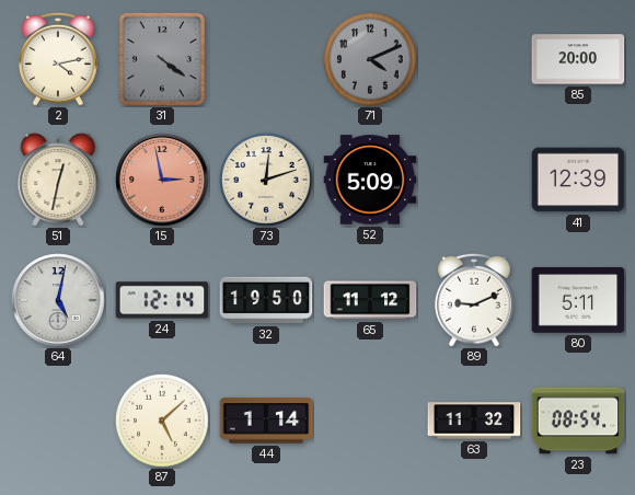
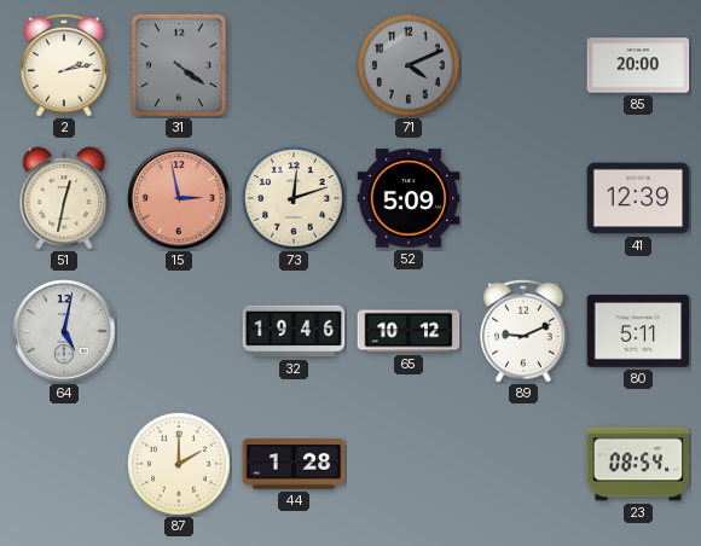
2: 4:13 -> 2:13
24: 12:14 -> none
32: 19:50 -> 19:46
65: 11:12 -> 10:12
87: 5:08 -> 2:00
44: 1:14 -> 1:28
63: 11:32 -> none
